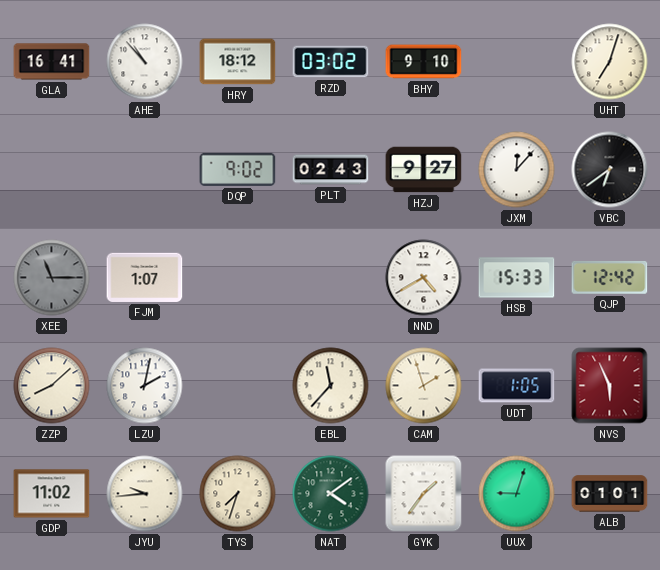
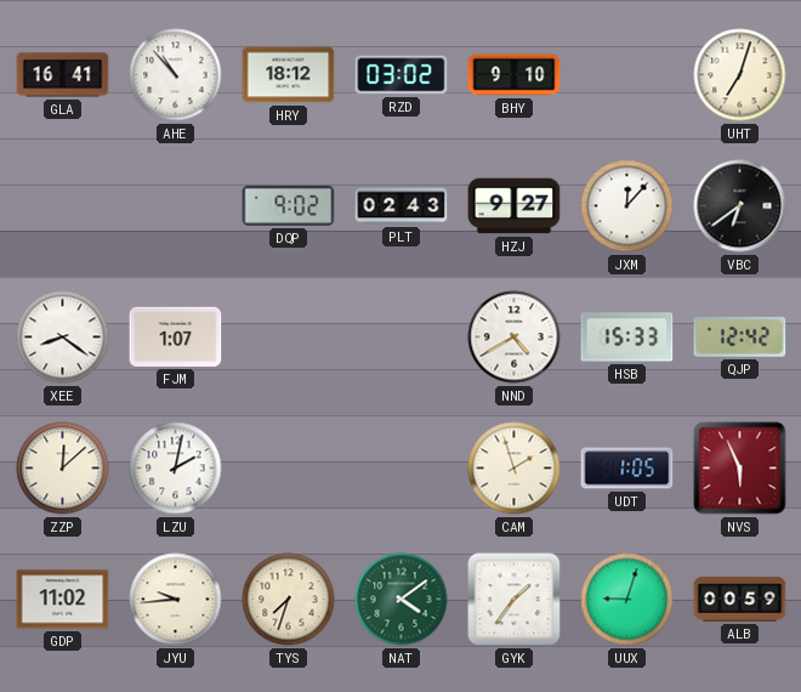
XEE: 11:15 -> 8:21
XEE dial: grey -> white
ZZP: 8:08 -> 12:08
EBL: 11:37 -> none
ALB: 01:01 -> 00:59
